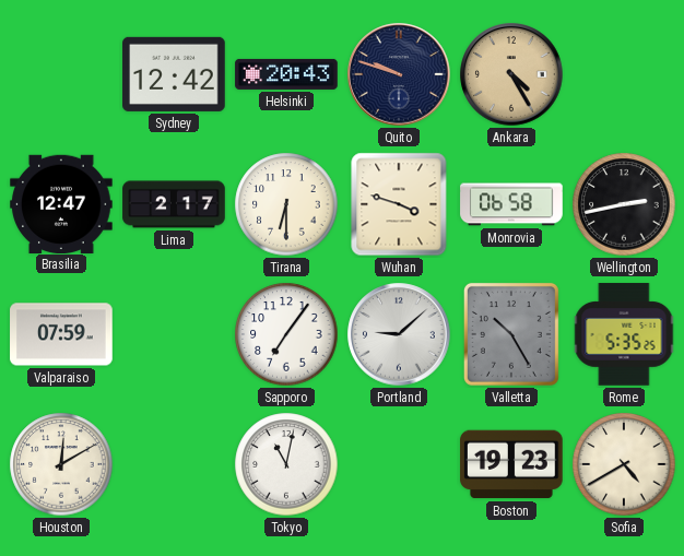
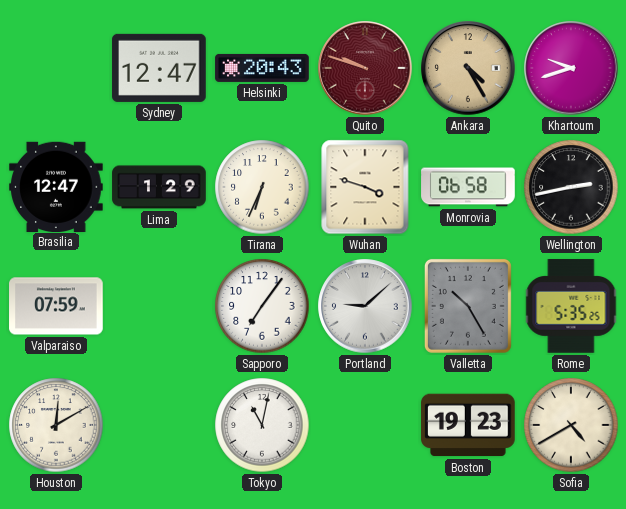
Sydney: 12:42 -> 12:47
Quito dial: navy -> burgundy
Khartoum: none -> 9:42
Lima: 2:17 -> 1:29
Tirana: 6:30 -> 6:34
